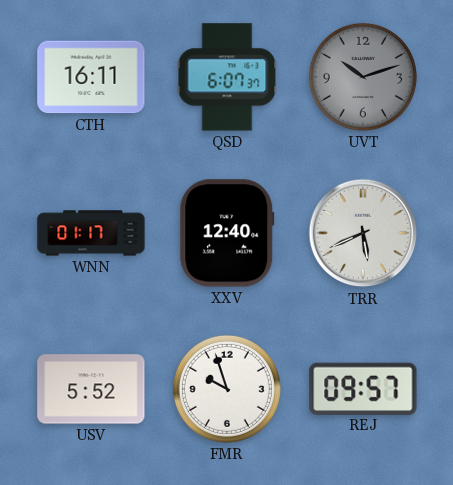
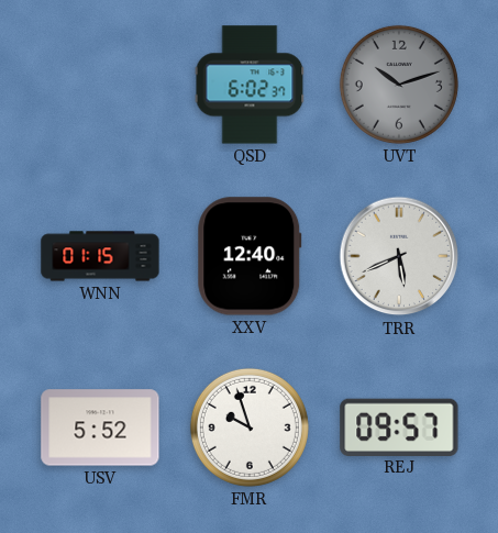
CTH: 16:11 -> none
QSD: 6:07 -> 6:02
WNN: 01:17 -> 01:15
